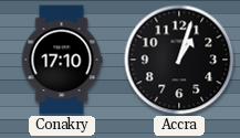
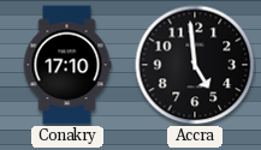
Accra: 1:03 -> 4:59
